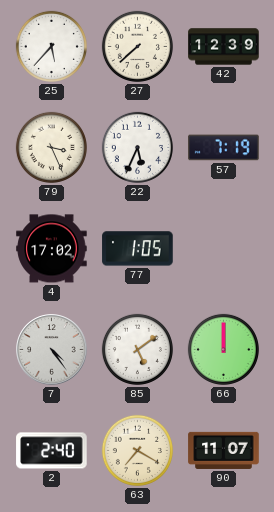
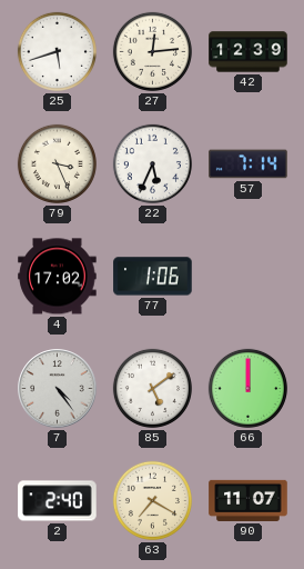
25: 5:37 -> 5:42
27: 7:38 -> 12:14
57: 7:19 -> 7:14
77: 1:05 -> 1:06
